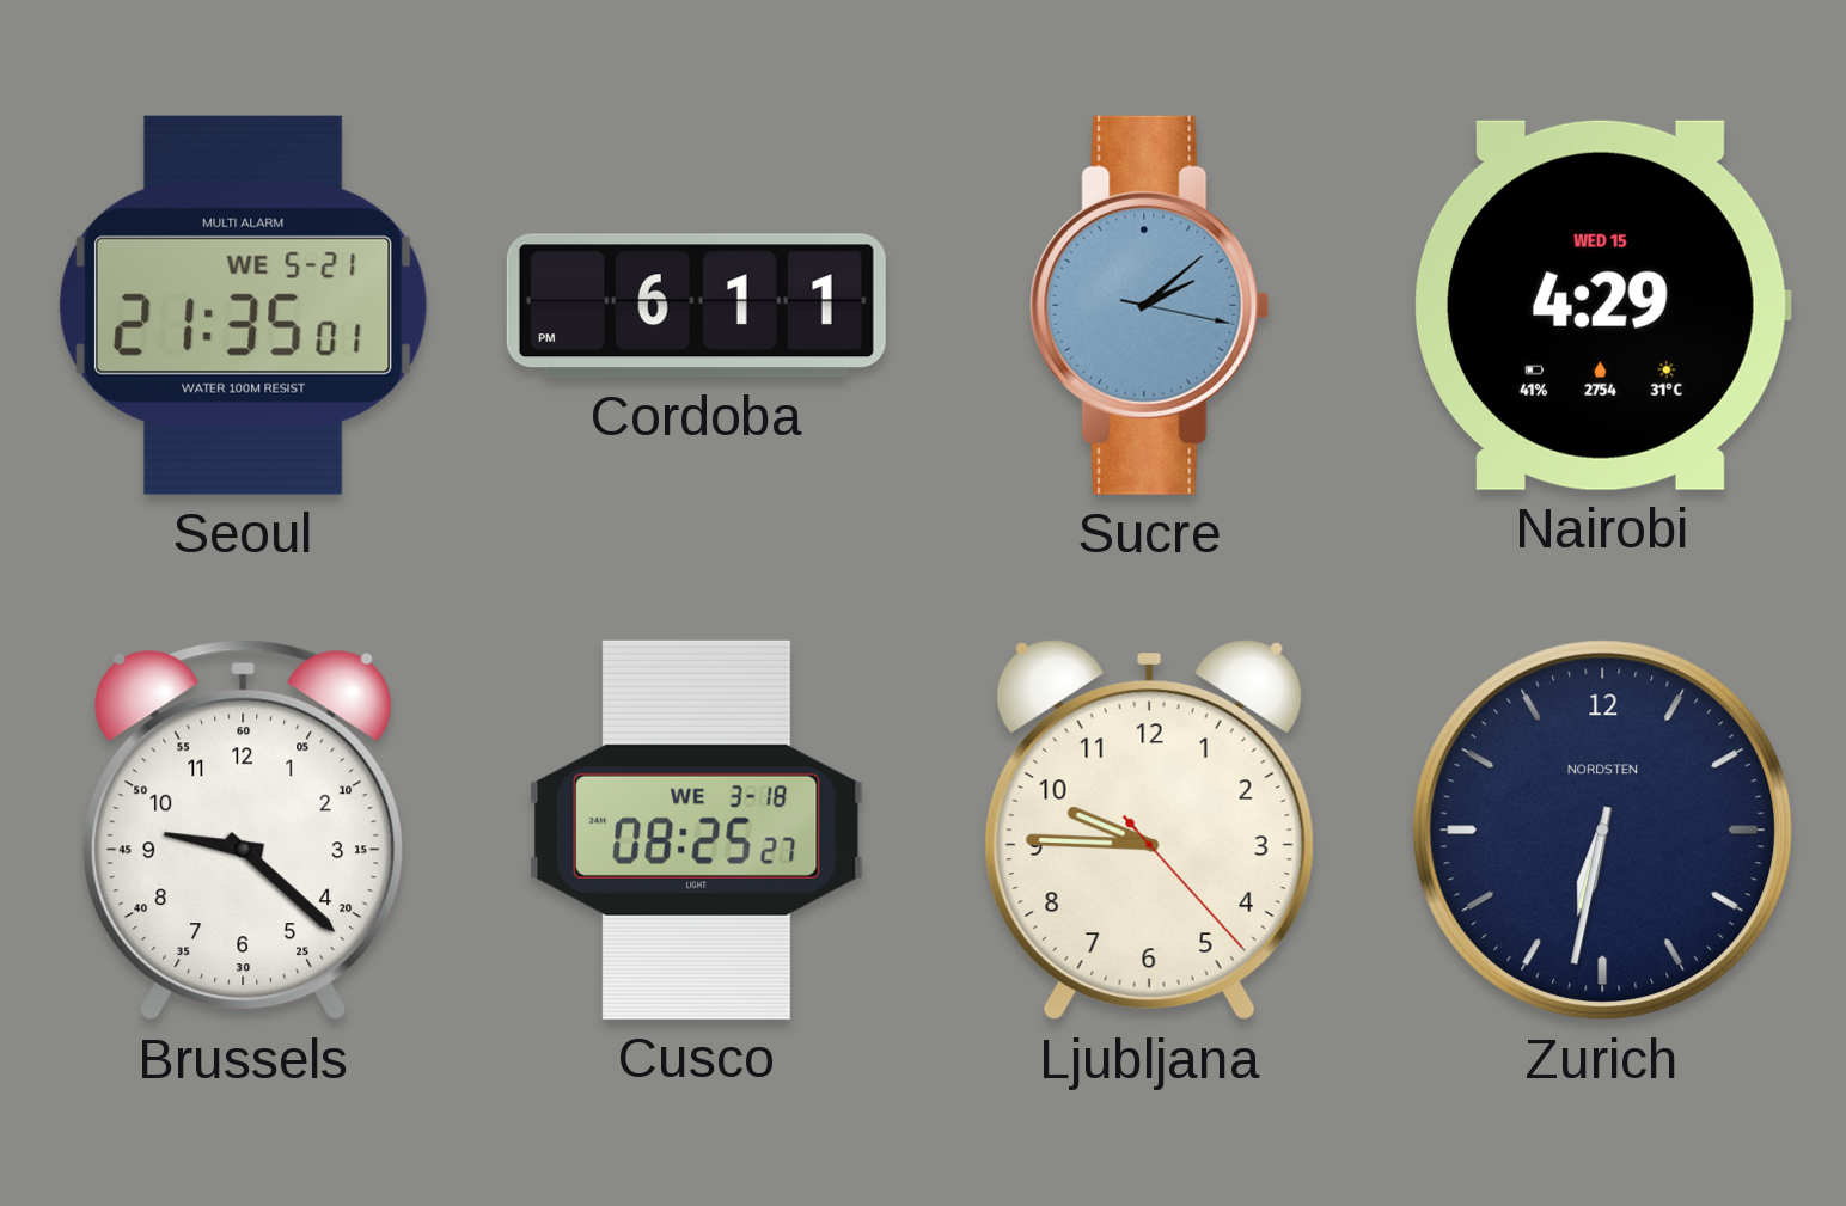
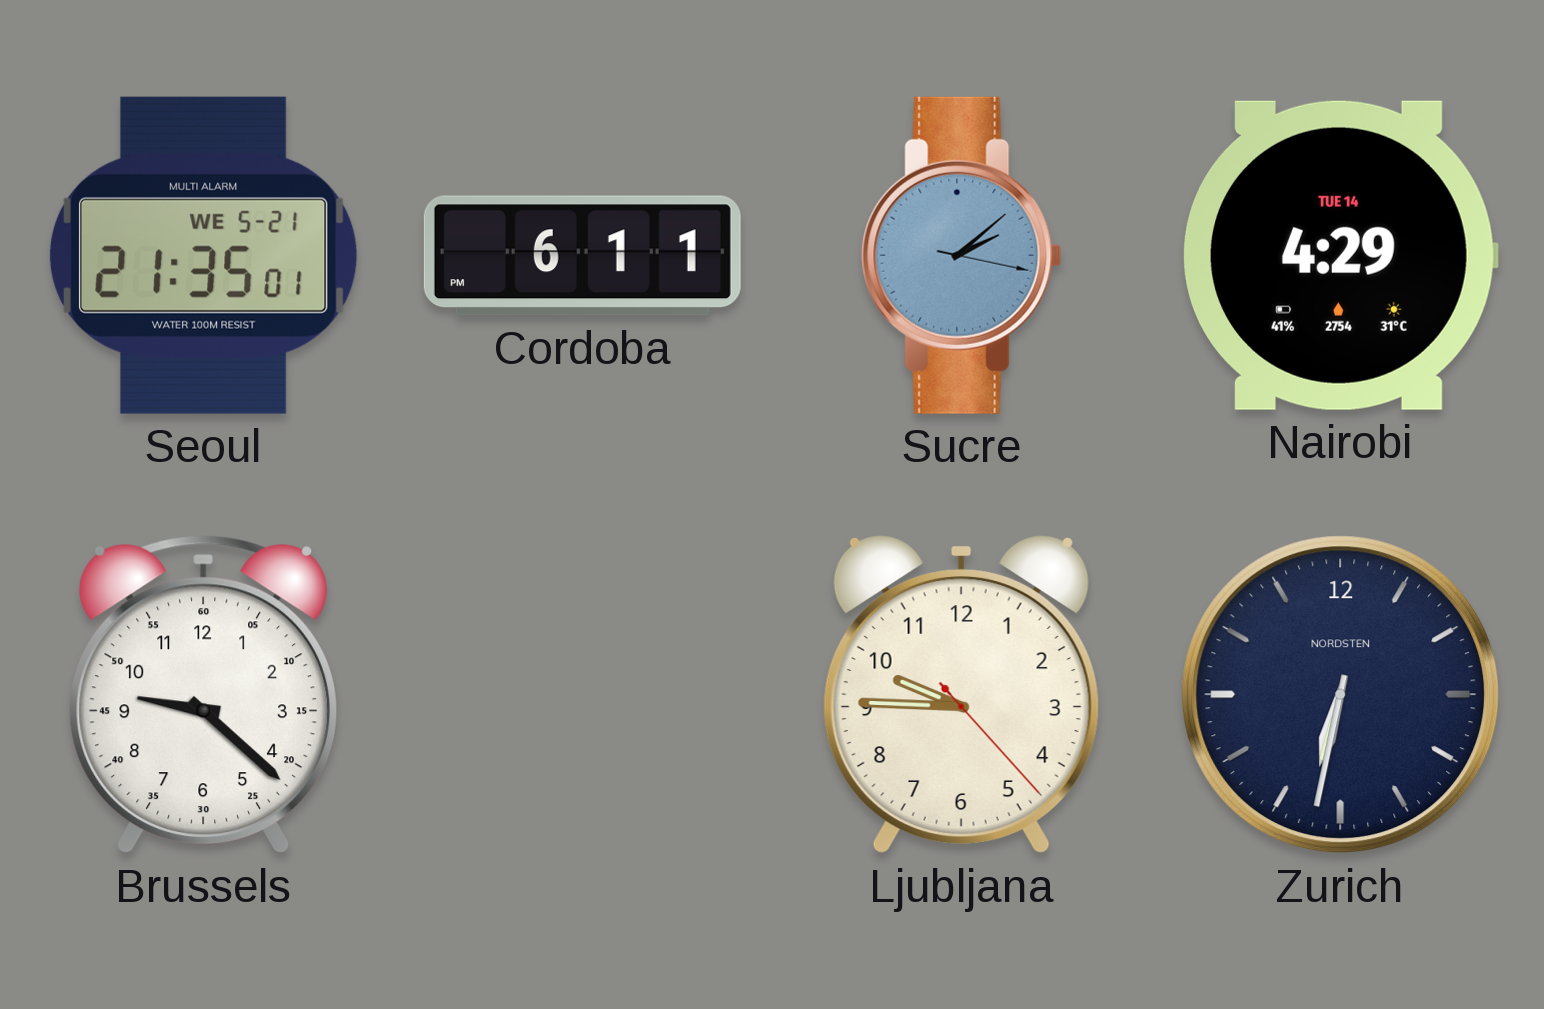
Nairobi date: WED 15 -> TUE 14
Cusco: 08:25 -> none
